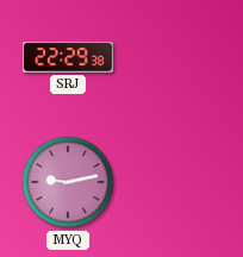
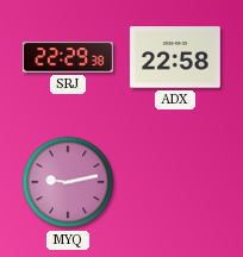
ADX: none -> 22:58
